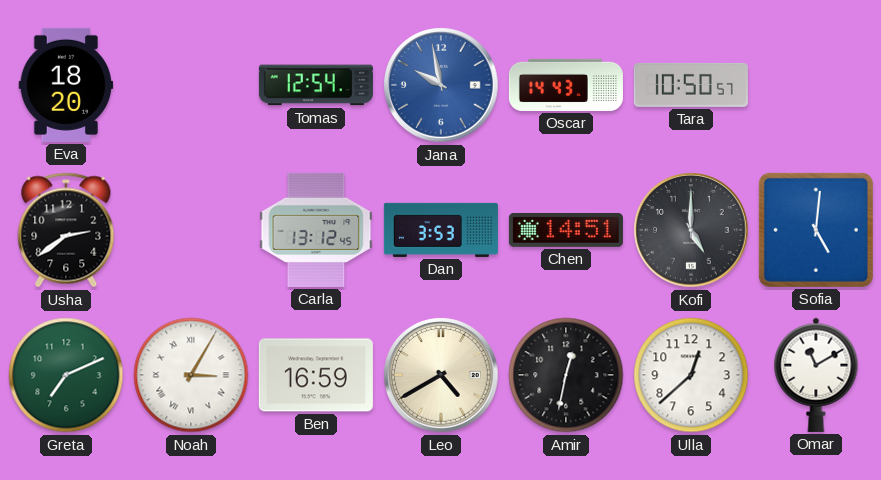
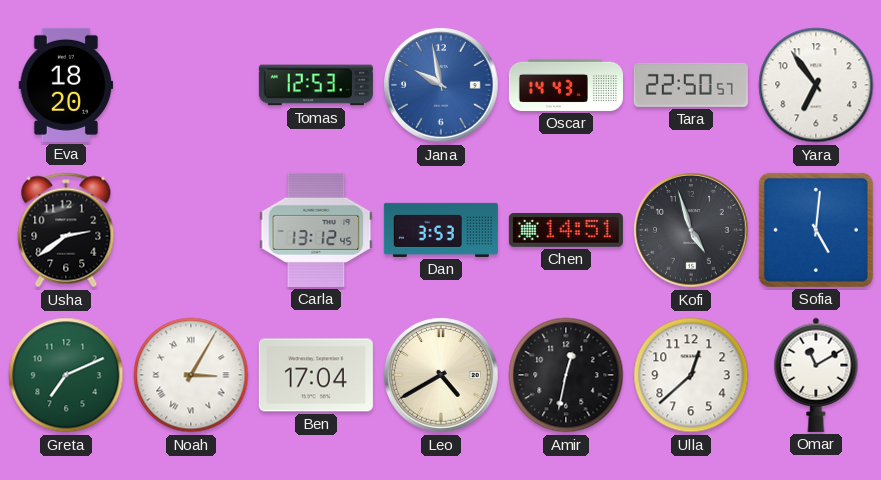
Tomas: 12:54 -> 12:53
Tara: 10:50 -> 22:50
Yara: none -> 6:54
Kofi: 5:00 -> 4:57
Ben: 16:59 -> 17:04
